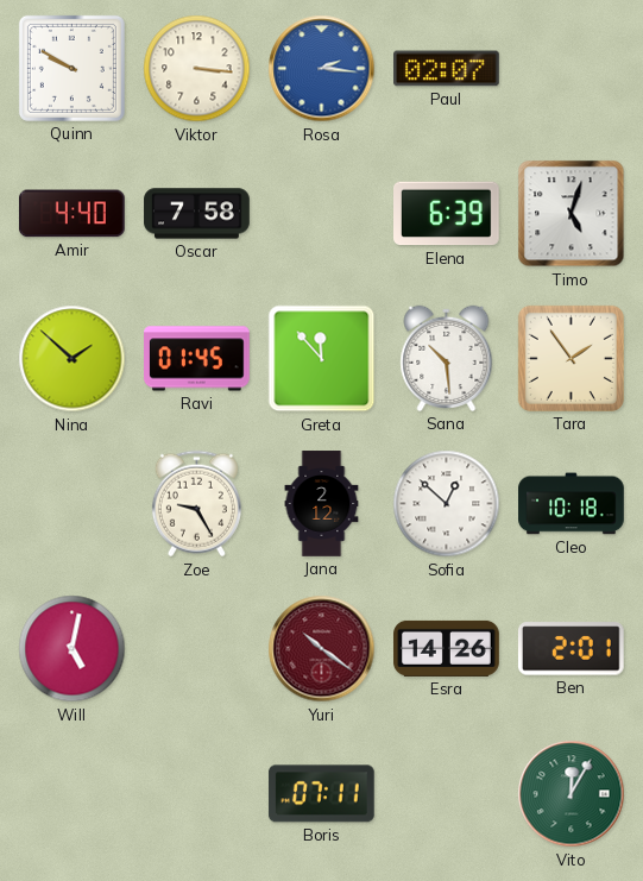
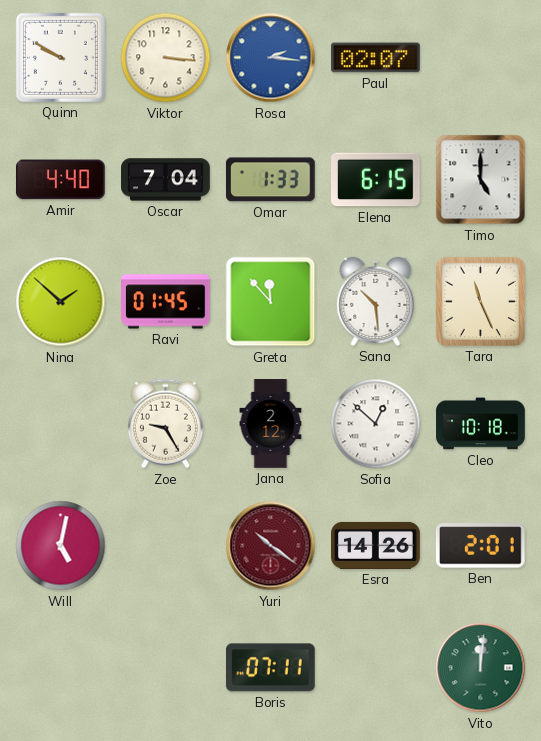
Oscar: 7:58 -> 7:04
Omar: none -> 1:33
Elena: 6:39 -> 6:15
Timo: 5:03 -> 5:00
Tara: 1:54 -> 11:26
Vito: 12:05 -> 12:01
